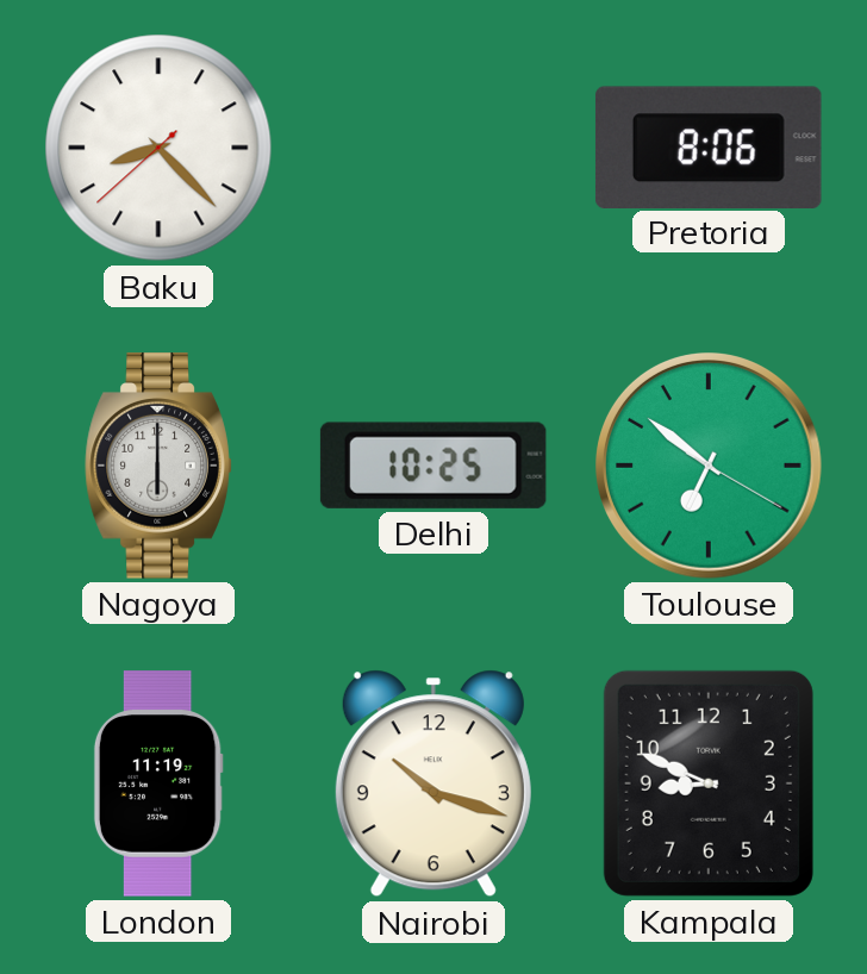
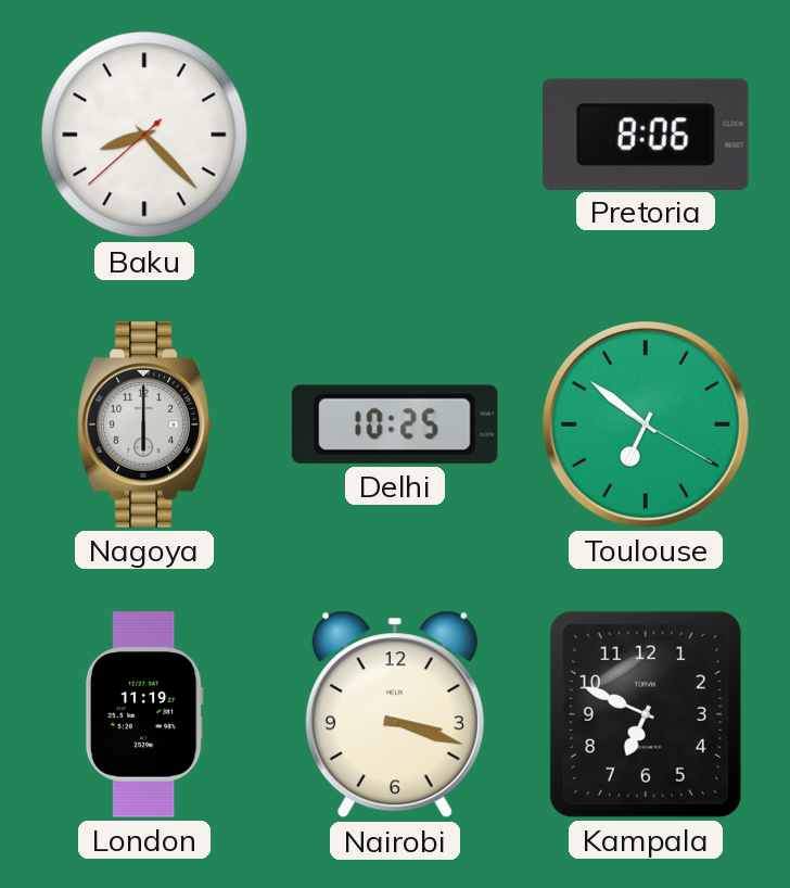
Nairobi: 10:18 -> 3:18
Kampala: 8:49 -> 6:49
